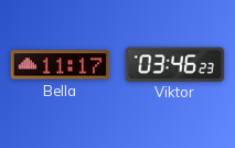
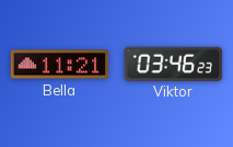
Bella: 11:17 -> 11:21
